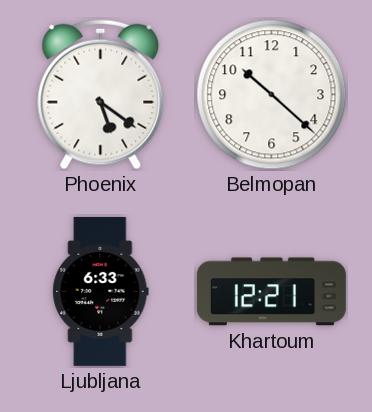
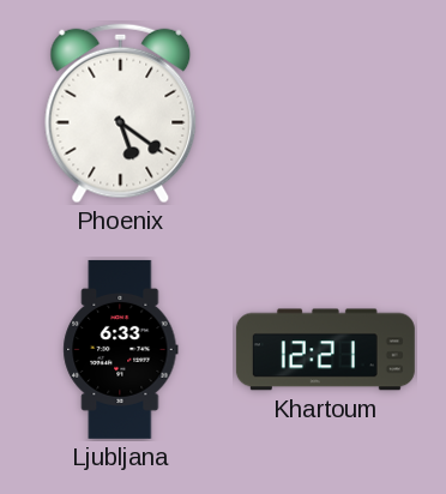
Belmopan: 10:22 -> none
